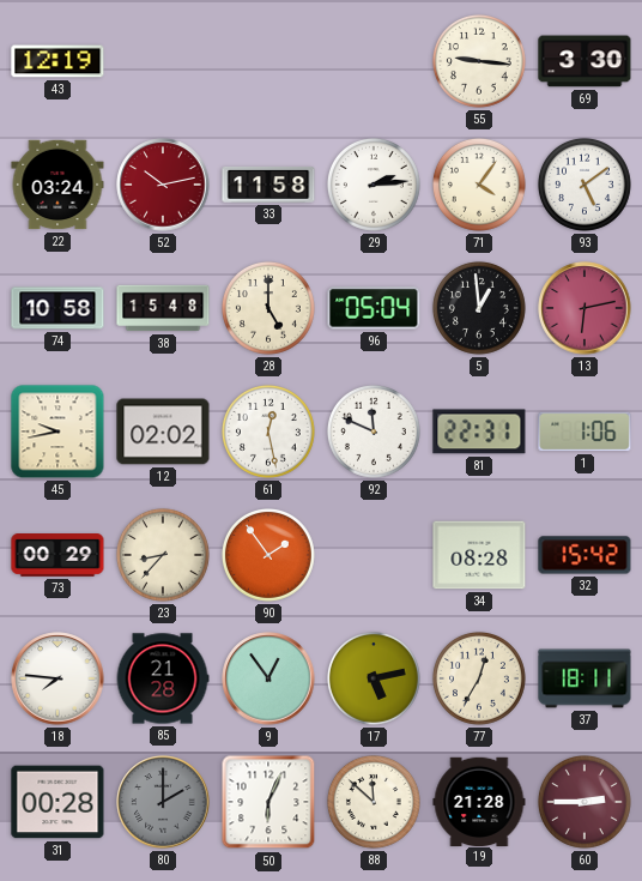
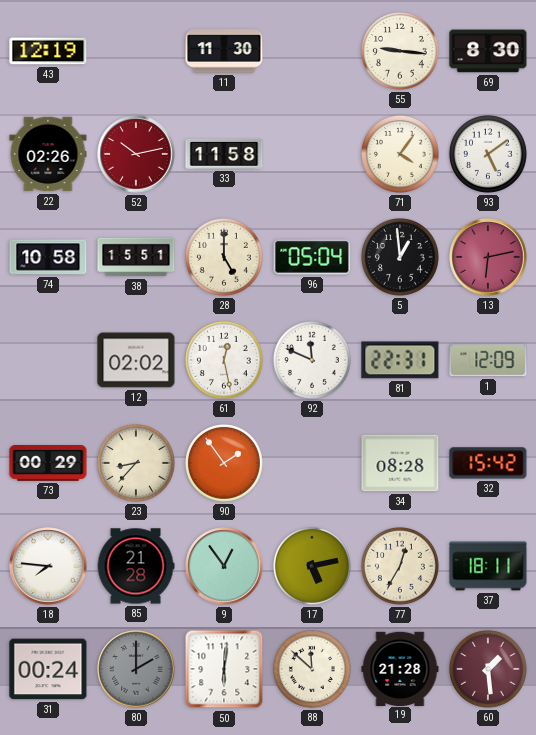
11: none -> 11:30
69: 3:30 -> 8:30
22: 03:24 -> 02:26
29: 2:14 -> none
38: 15:48 -> 15:51
45: 9:43 -> none
1: 1:06 -> 12:09
31: 00:28 -> 00:24
50: 6:04 -> 6:01
60: 2:45 -> 1:29
